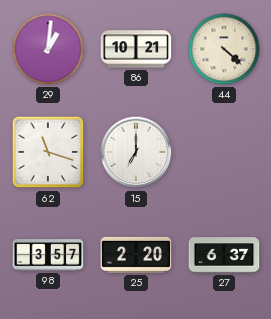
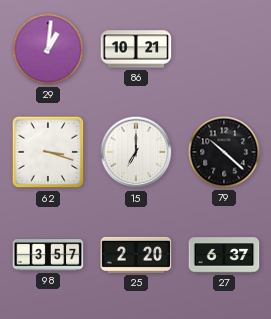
44: 4:22 -> none
62: 11:18 -> 3:18
79: none -> 10:22
